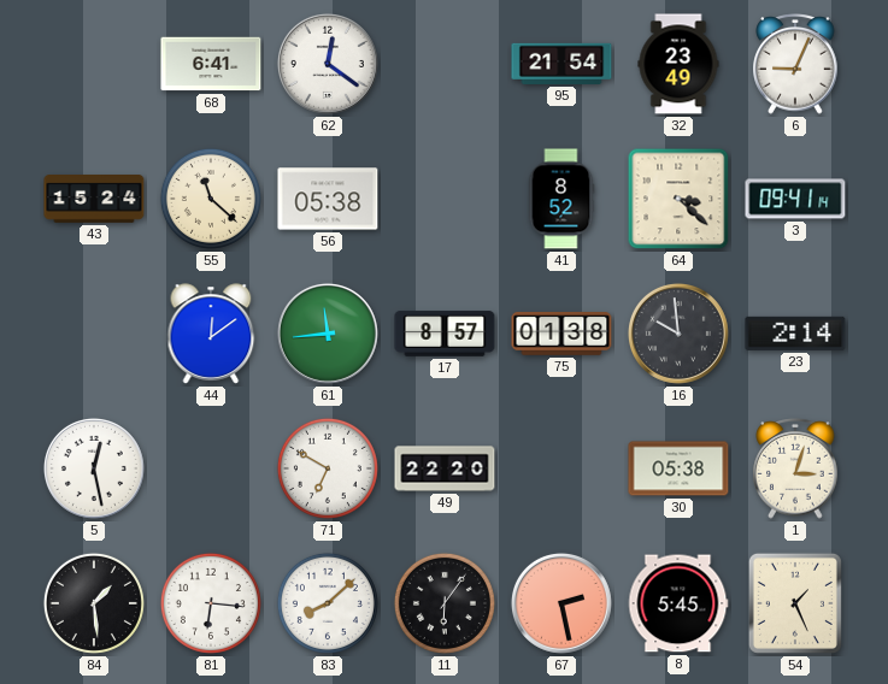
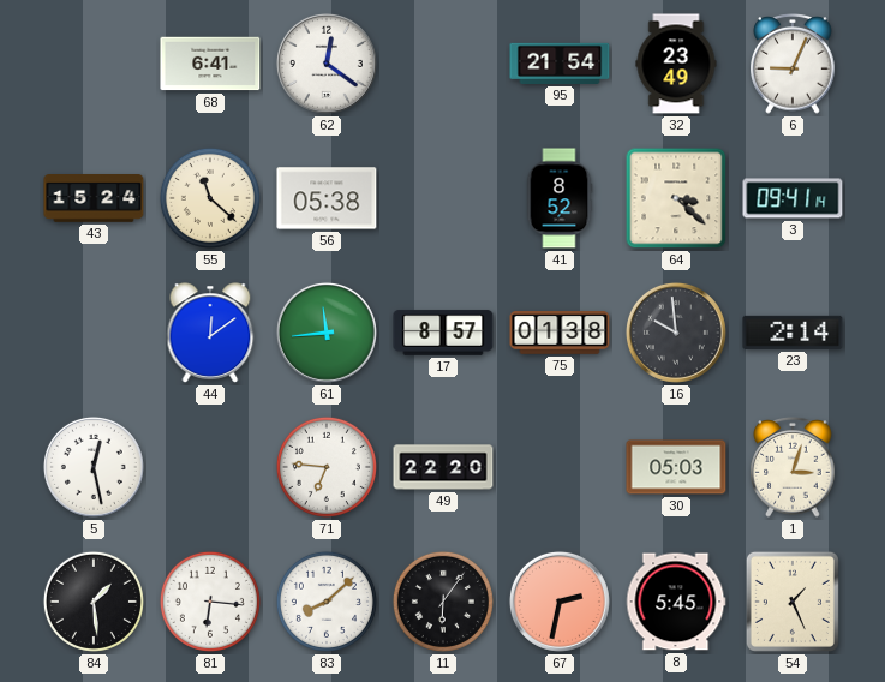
71: 6:50 -> 6:46
30: 05:38 -> 05:03
67: 2:28 -> 2:32
